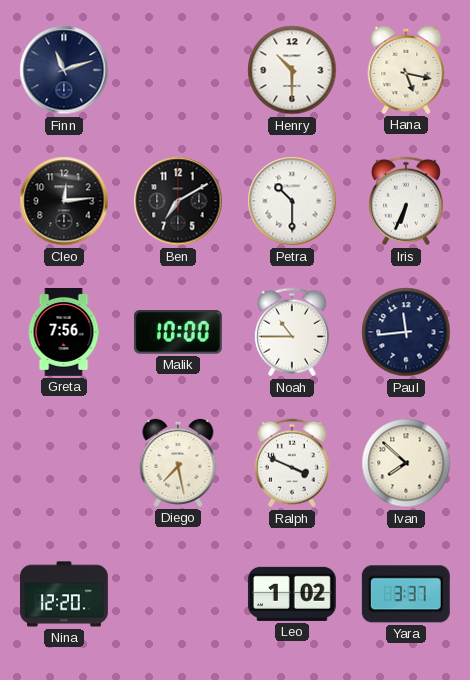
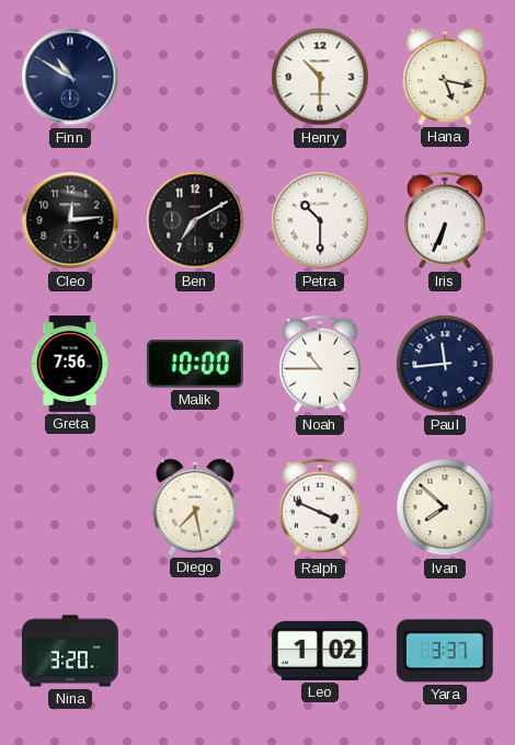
Finn: 11:12 -> 10:50
Nina: 12:20 -> 3:20
